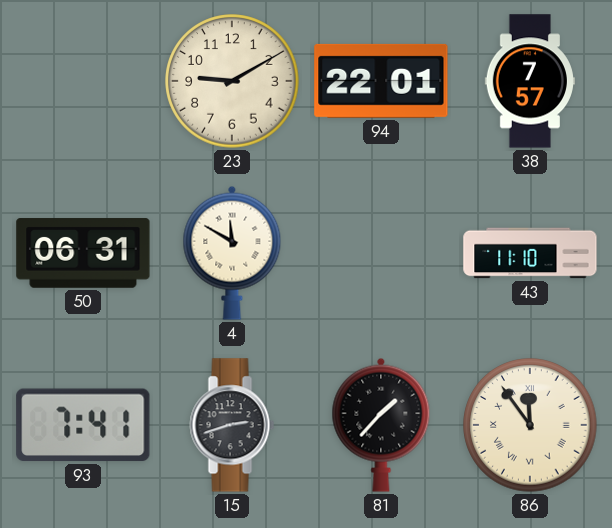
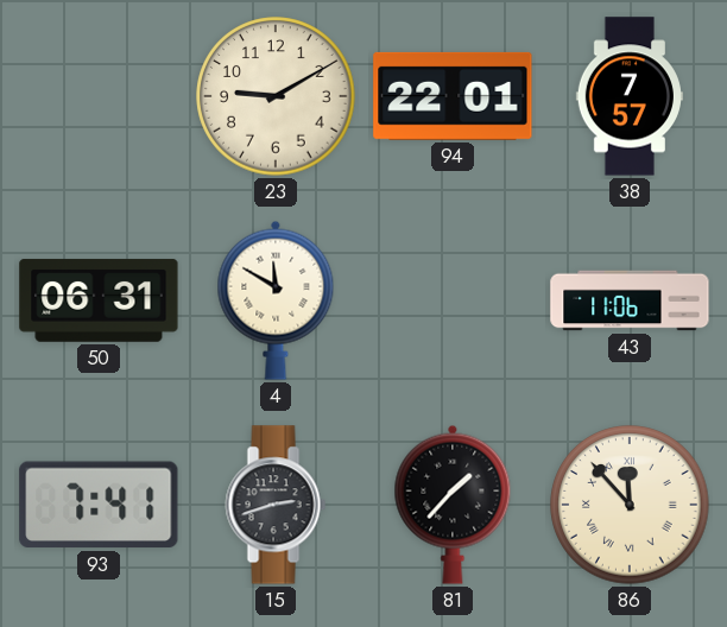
43: 11:10 -> 11:06
86: 11:54 -> 11:53
